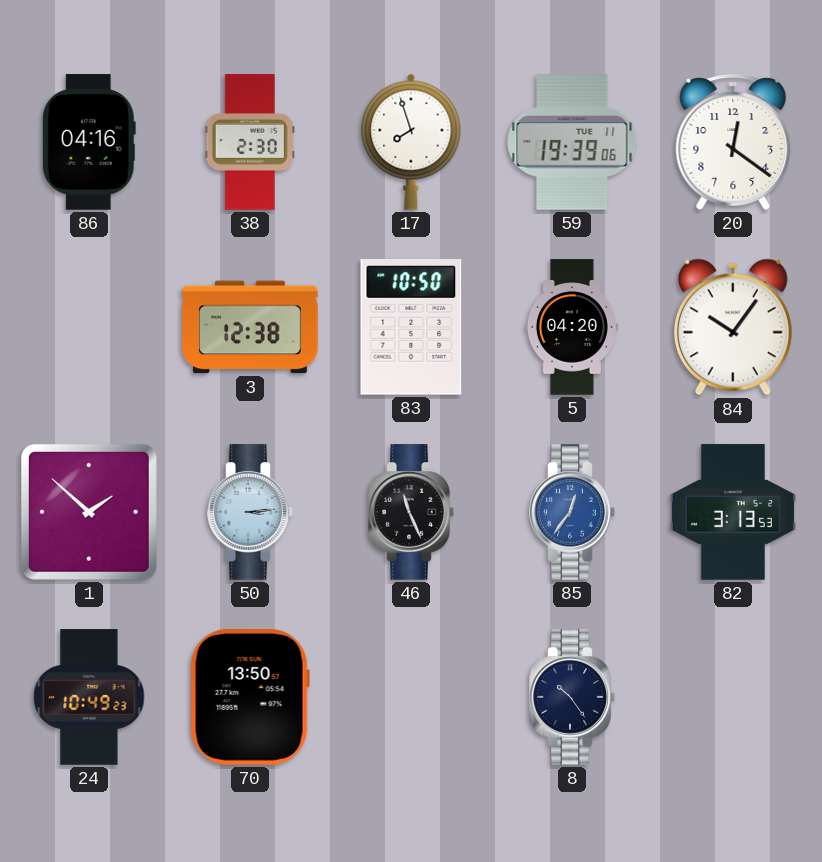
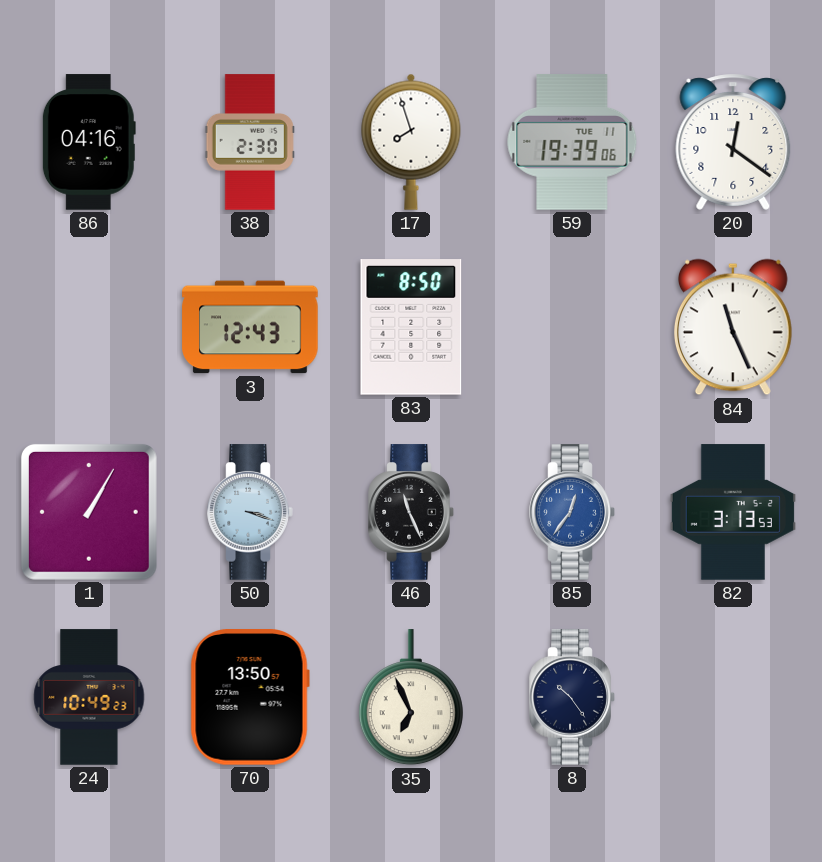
3: 12:38 -> 12:43
83: 10:50 -> 8:50
5: 04:20 -> none
84: 10:06 -> 11:26
1: 1:52 -> 1:05
50: 3:14 -> 3:18
35: none -> 6:56
